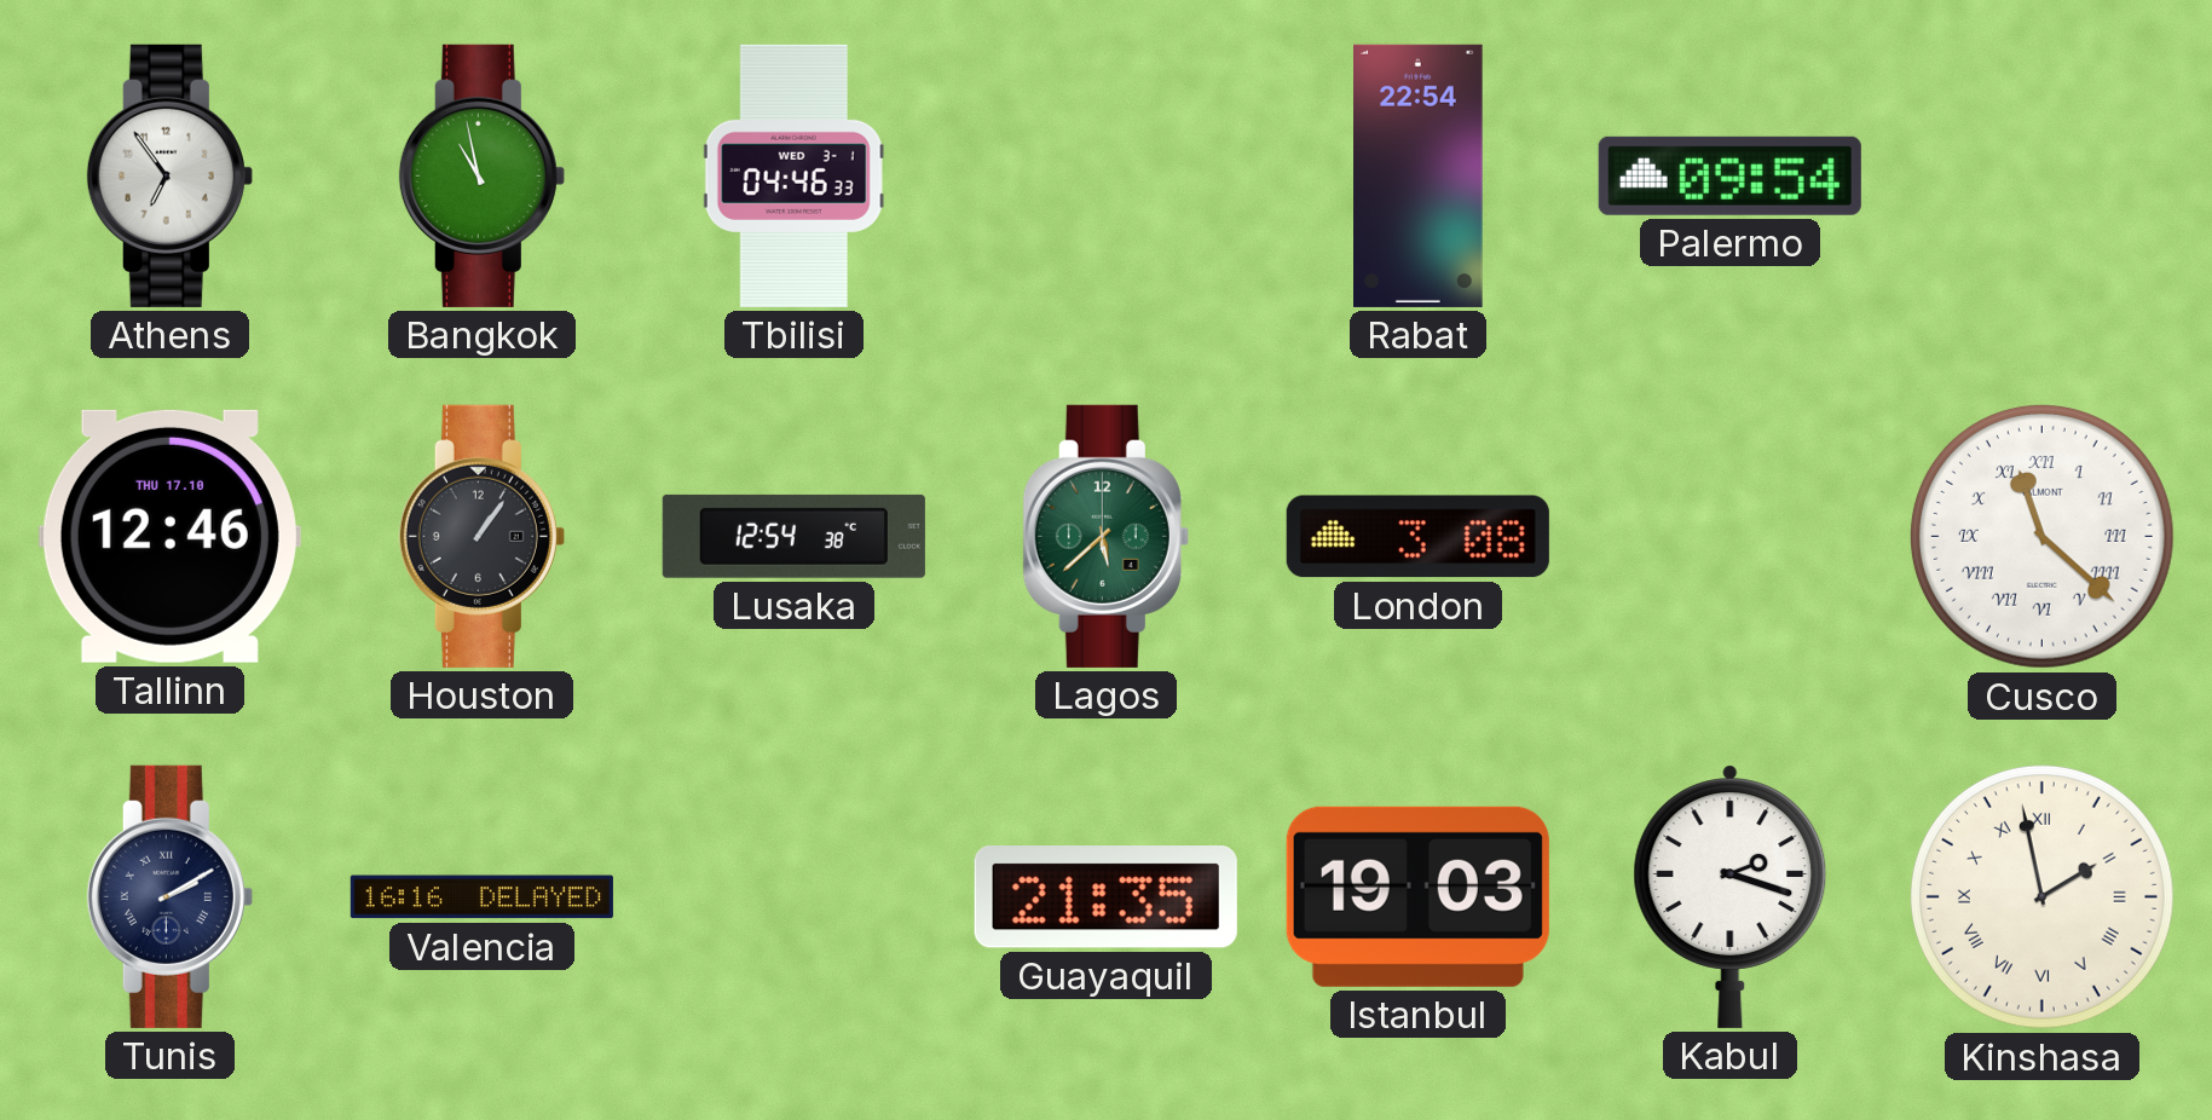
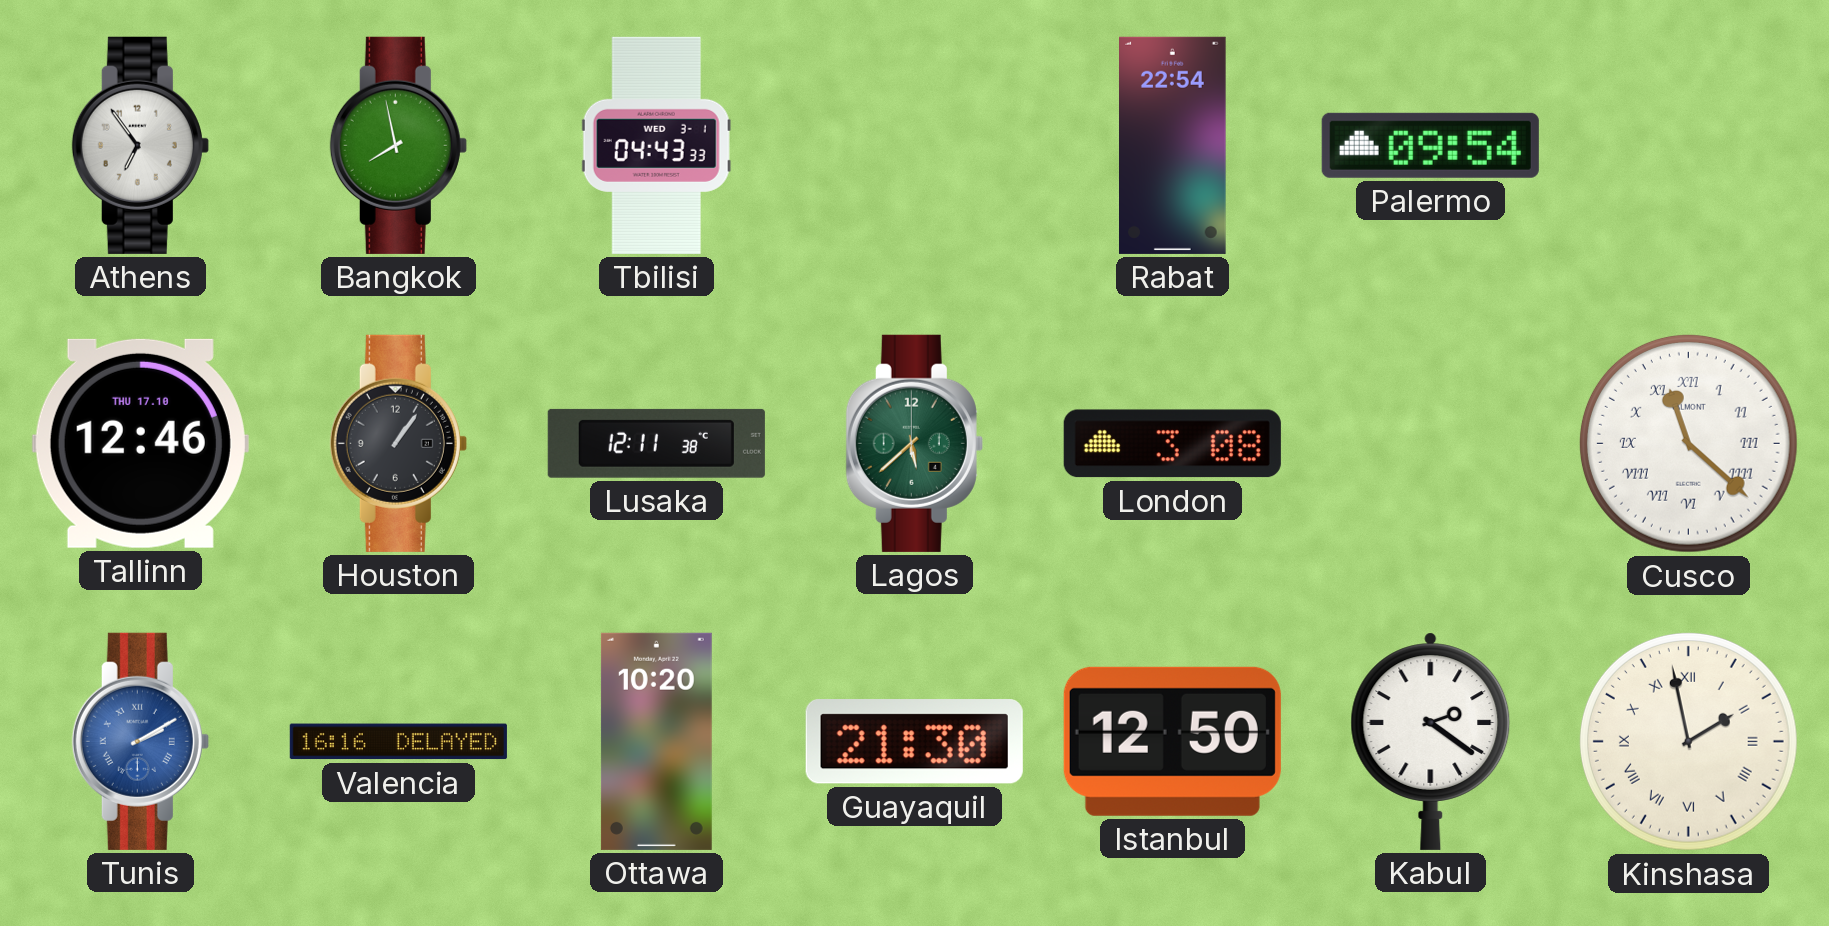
Bangkok: 10:58 -> 7:58
Tbilisi: 04:46 -> 04:43
Lusaka: 12:54 -> 12:11
Tunis dial: navy -> blue
Ottawa: none -> 10:20
Guayaquil: 21:35 -> 21:30
Istanbul: 19:03 -> 12:50
Kabul: 2:18 -> 2:21
